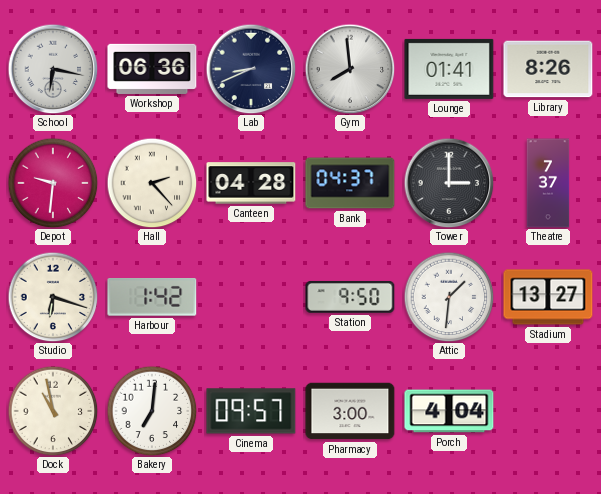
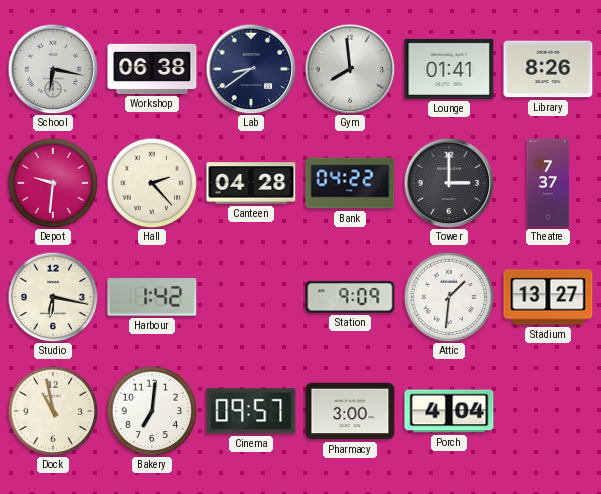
Workshop: 06:36 -> 06:38
Lab: 8:41 -> 8:39
Bank: 04:37 -> 04:22
Studio: 6:18 -> 6:17
Station: 9:50 -> 9:09
